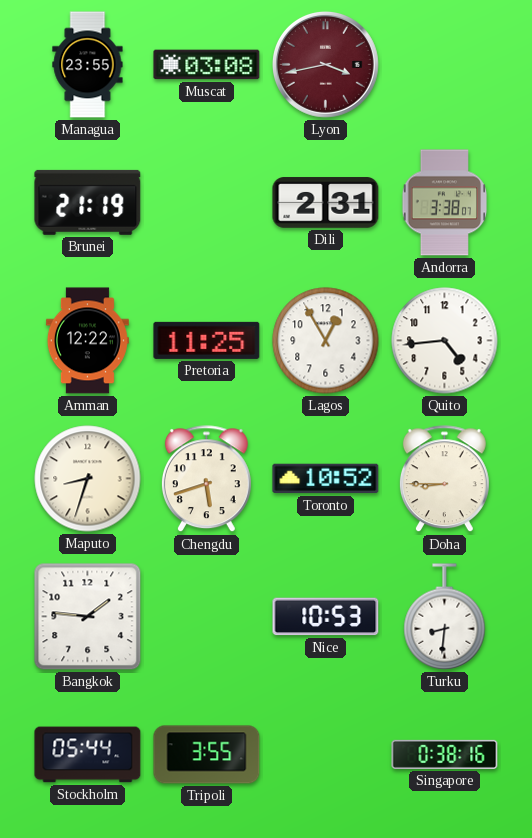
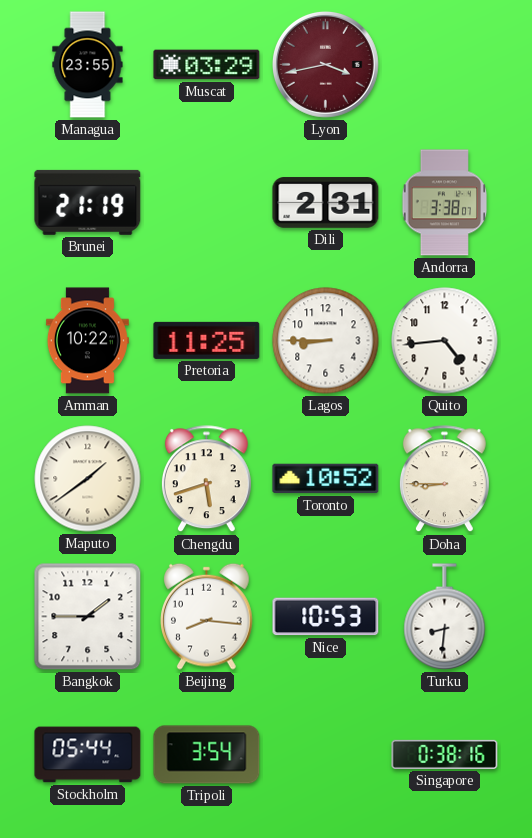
Muscat: 03:08 -> 03:29
Amman: 12:22 -> 10:22
Lagos: 12:55 -> 8:45
Maputo: 8:33 -> 1:39
Bangkok: 1:46 -> 1:45
Beijing: none -> 8:16
Tripoli: 3:55 -> 3:54
